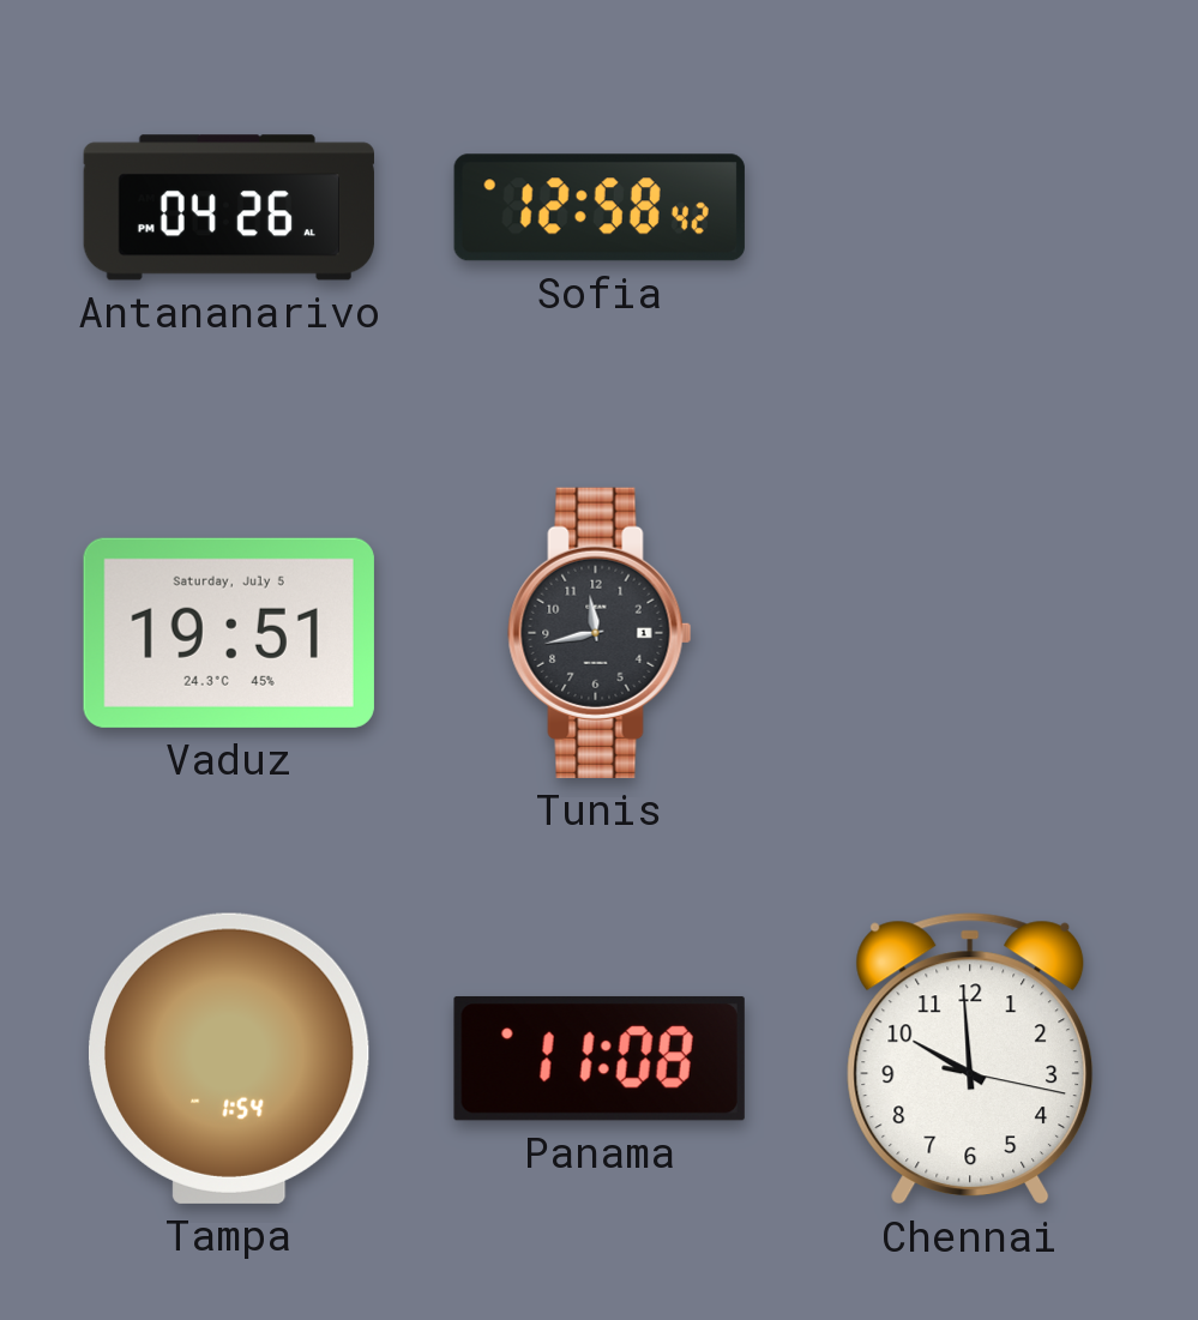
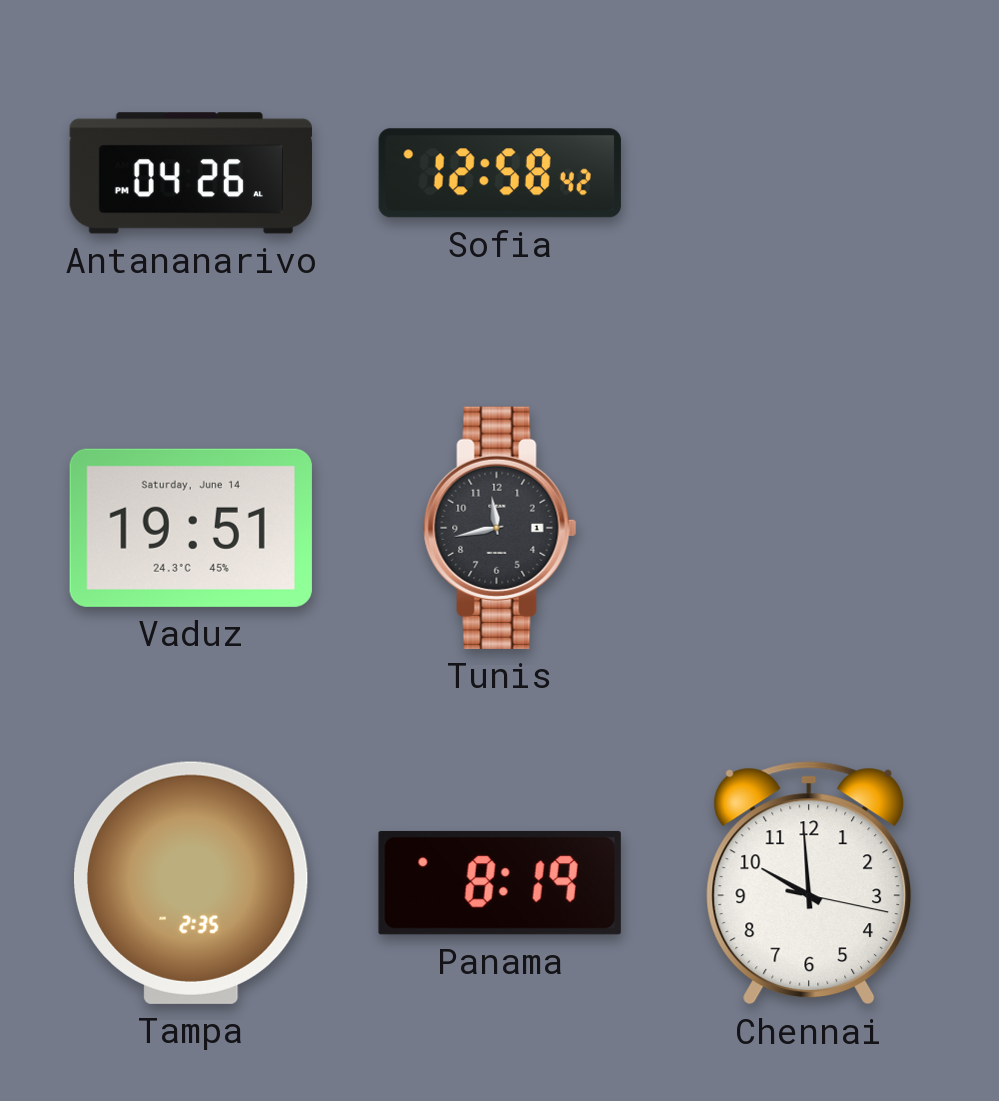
Vaduz date: Saturday, July 5 -> Saturday, June 14
Tampa: 1:54 -> 2:35
Panama: 11:08 -> 8:19
